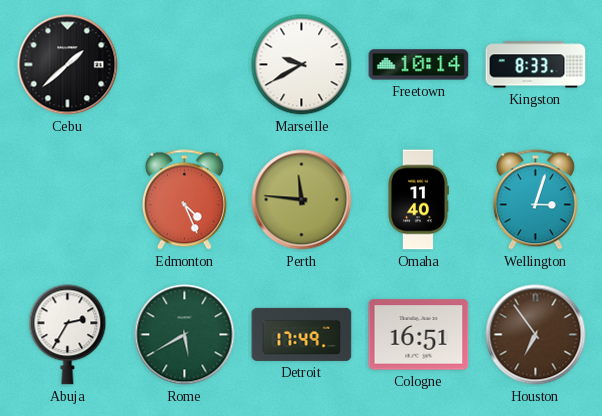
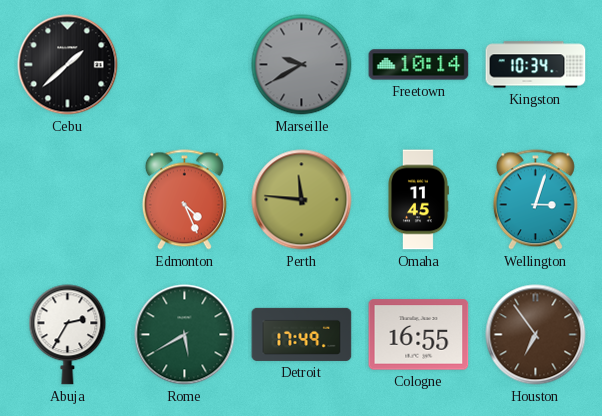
Marseille dial: white -> grey
Kingston: 8:33 -> 10:34
Omaha: 11:40 -> 11:45
Cologne: 16:51 -> 16:55
